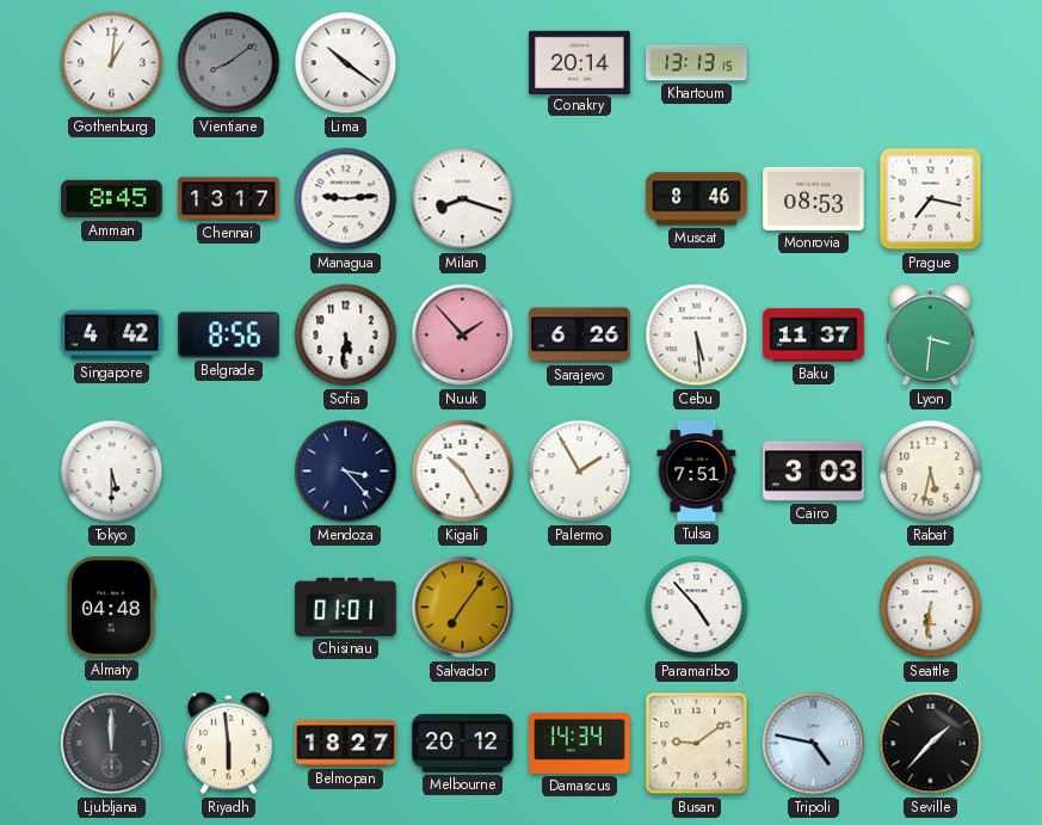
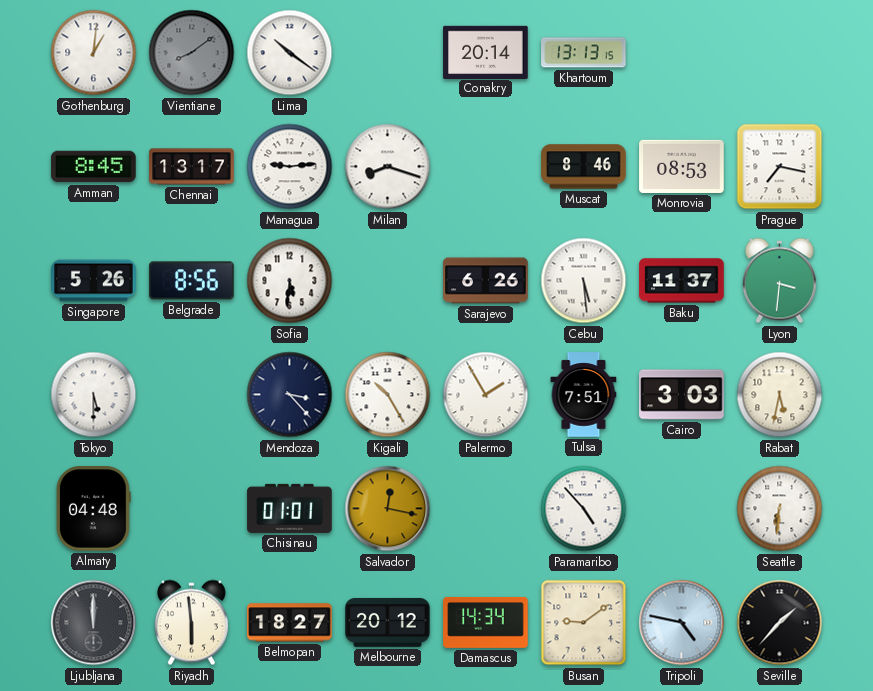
Singapore: 4:42 -> 5:26
Nuuk: 1:53 -> none
Salvador: 7:06 -> 12:17
